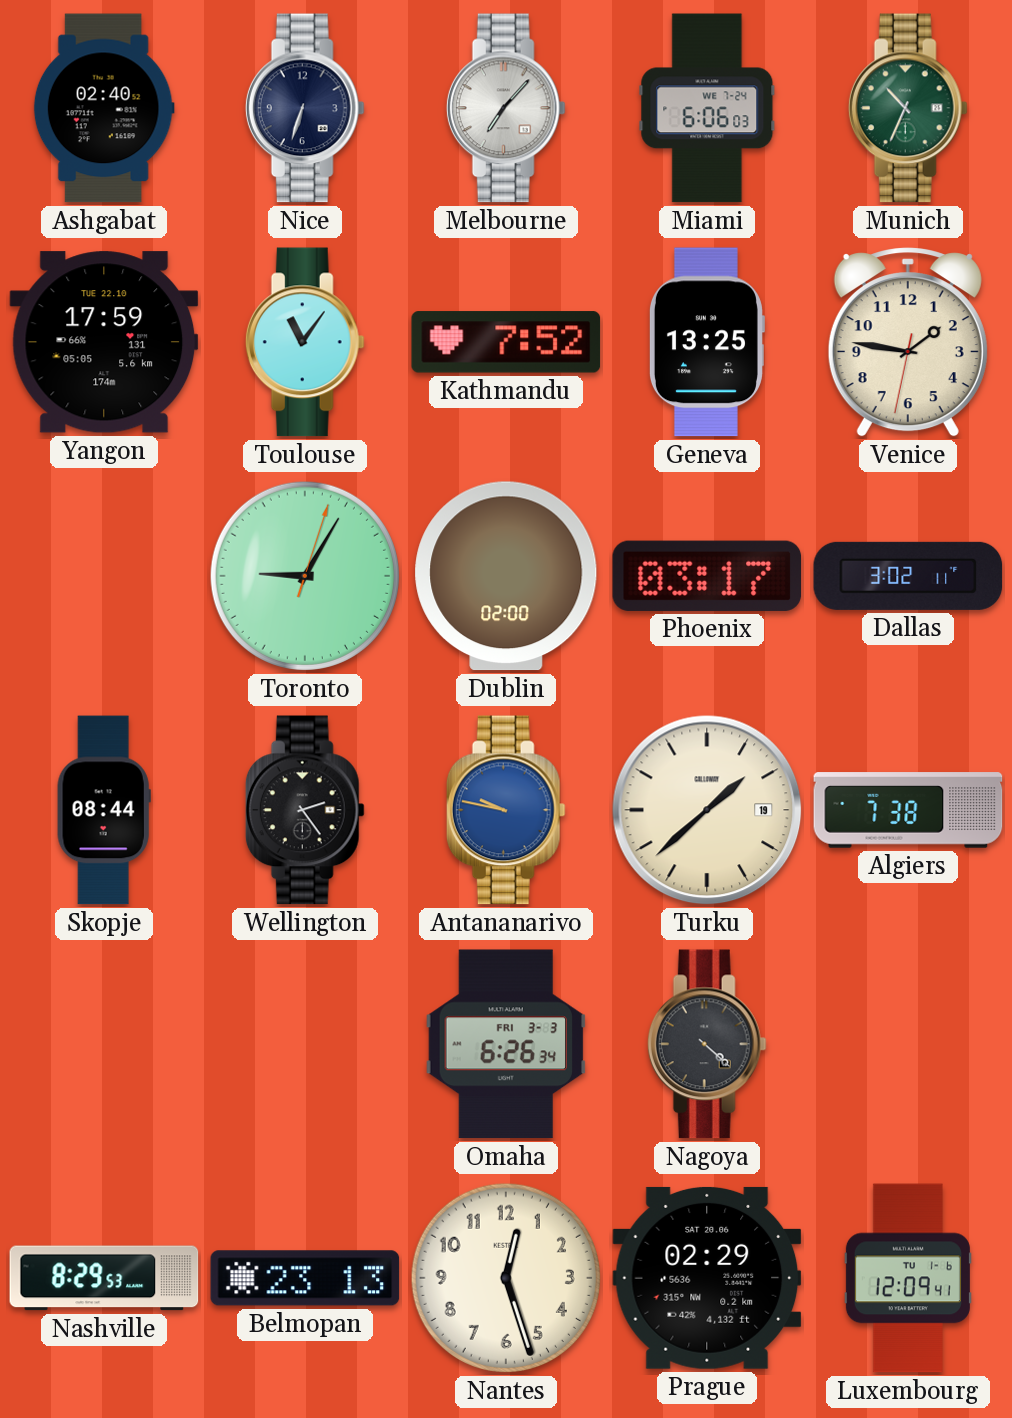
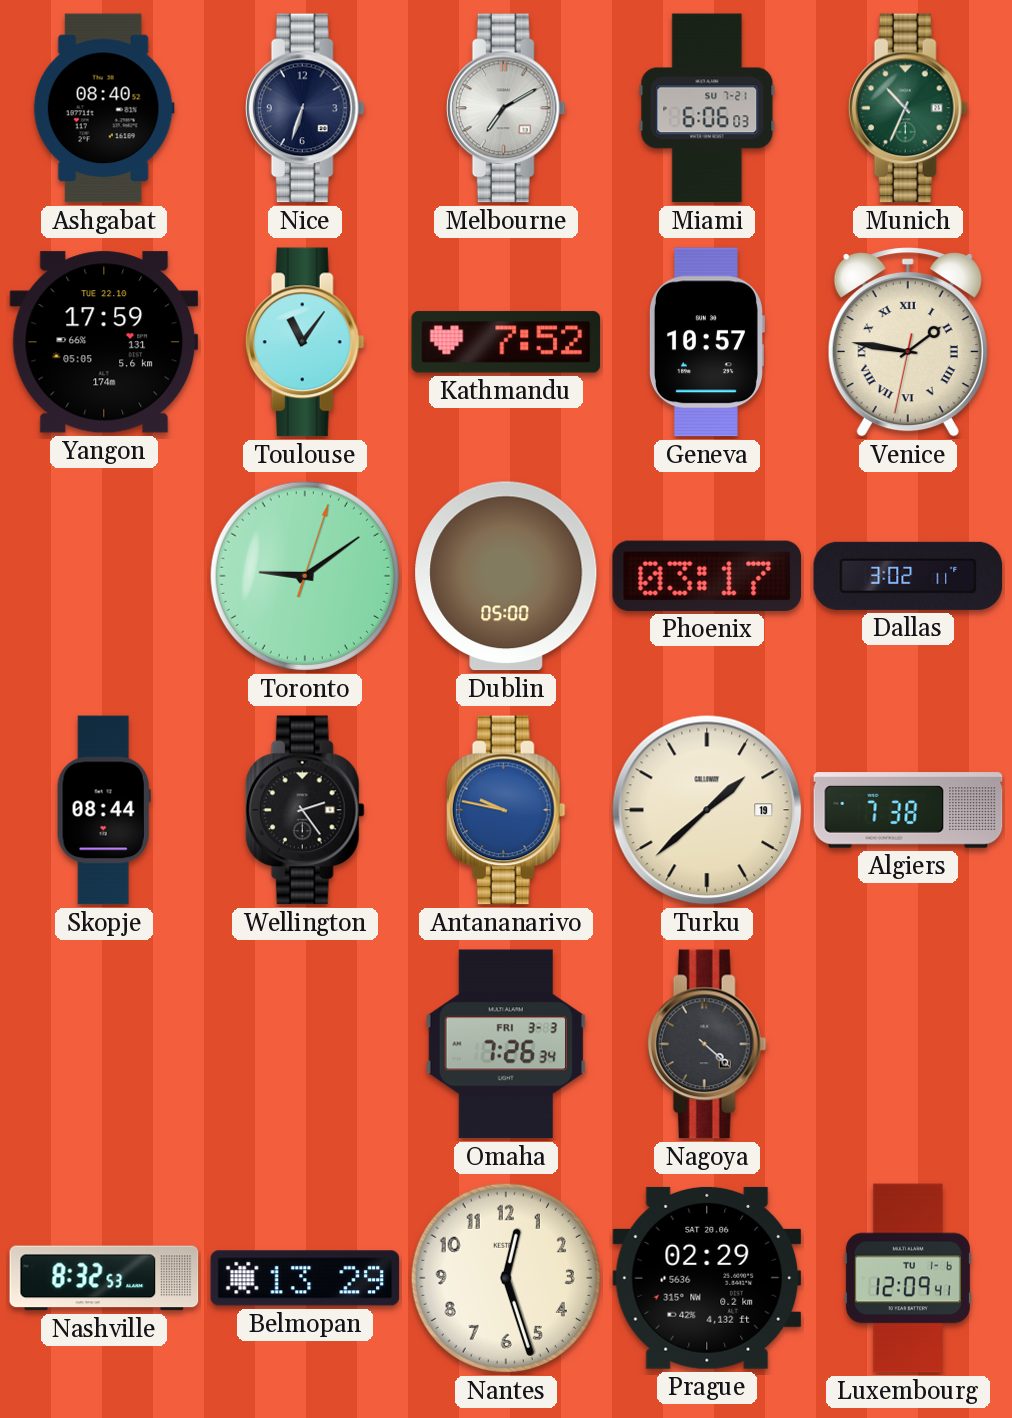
Ashgabat: 02:40 -> 08:40
Melbourne: 7:07 -> 7:10
Miami date: WE 7-24 -> SU 7-21
Geneva: 13:25 -> 10:57
Venice numerals: Arabic -> Roman
Toronto: 9:05 -> 9:09
Dublin: 02:00 -> 05:00
Omaha: 6:26 -> 7:26
Nashville: 8:29 -> 8:32
Belmopan: 23:13 -> 13:29
